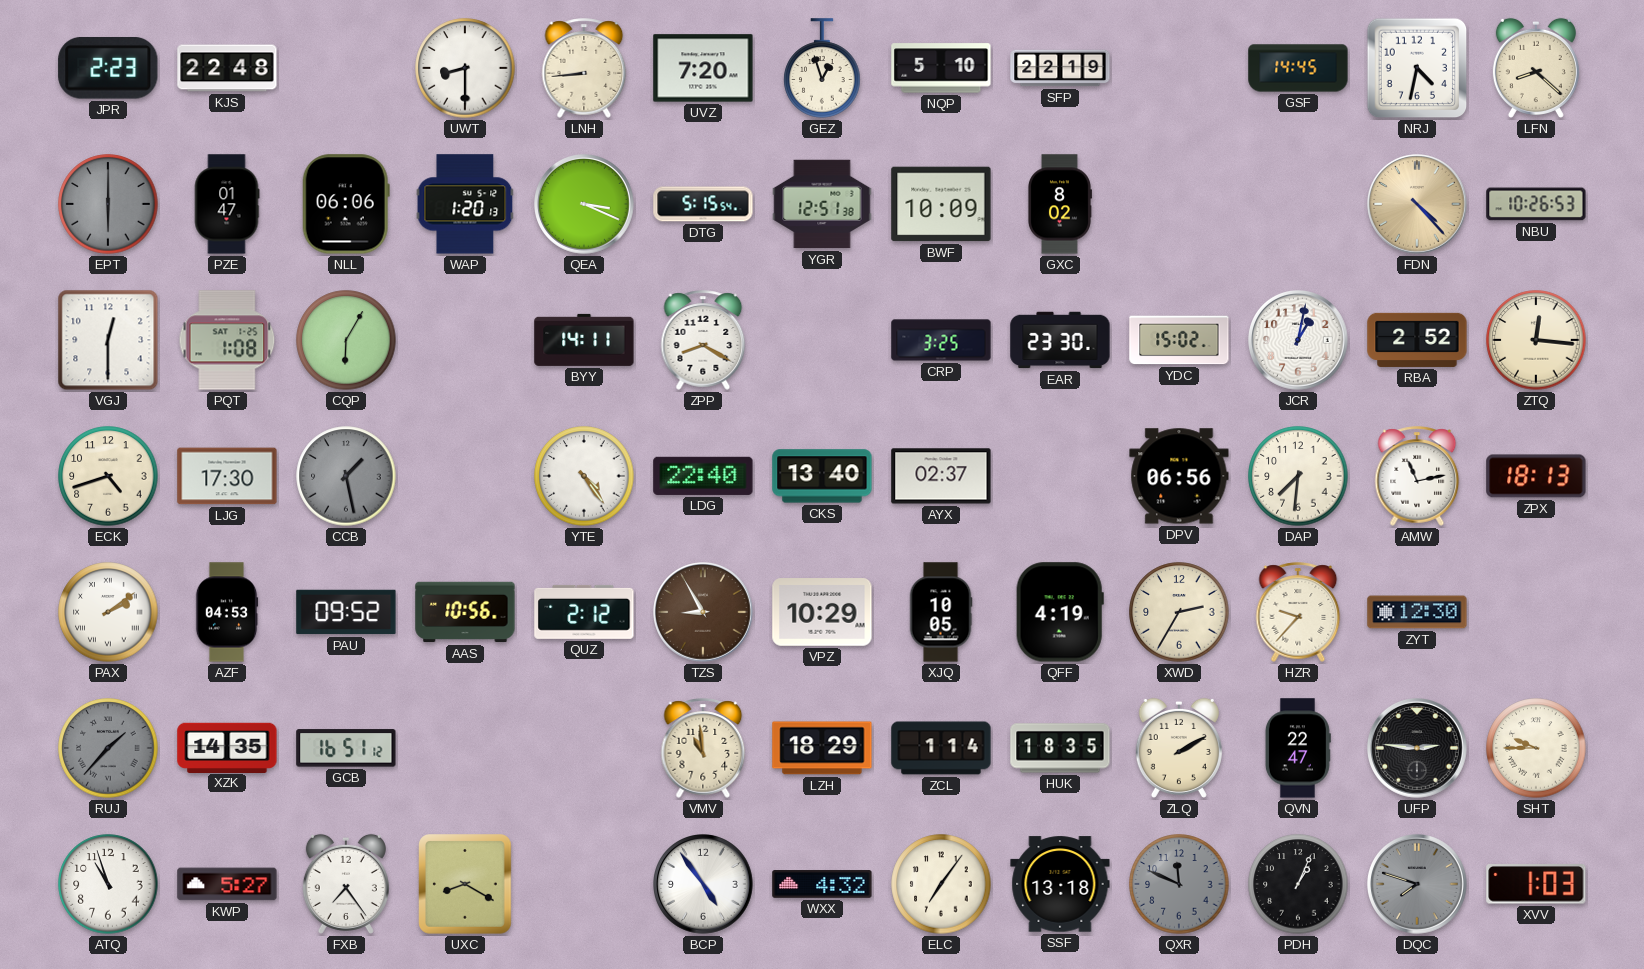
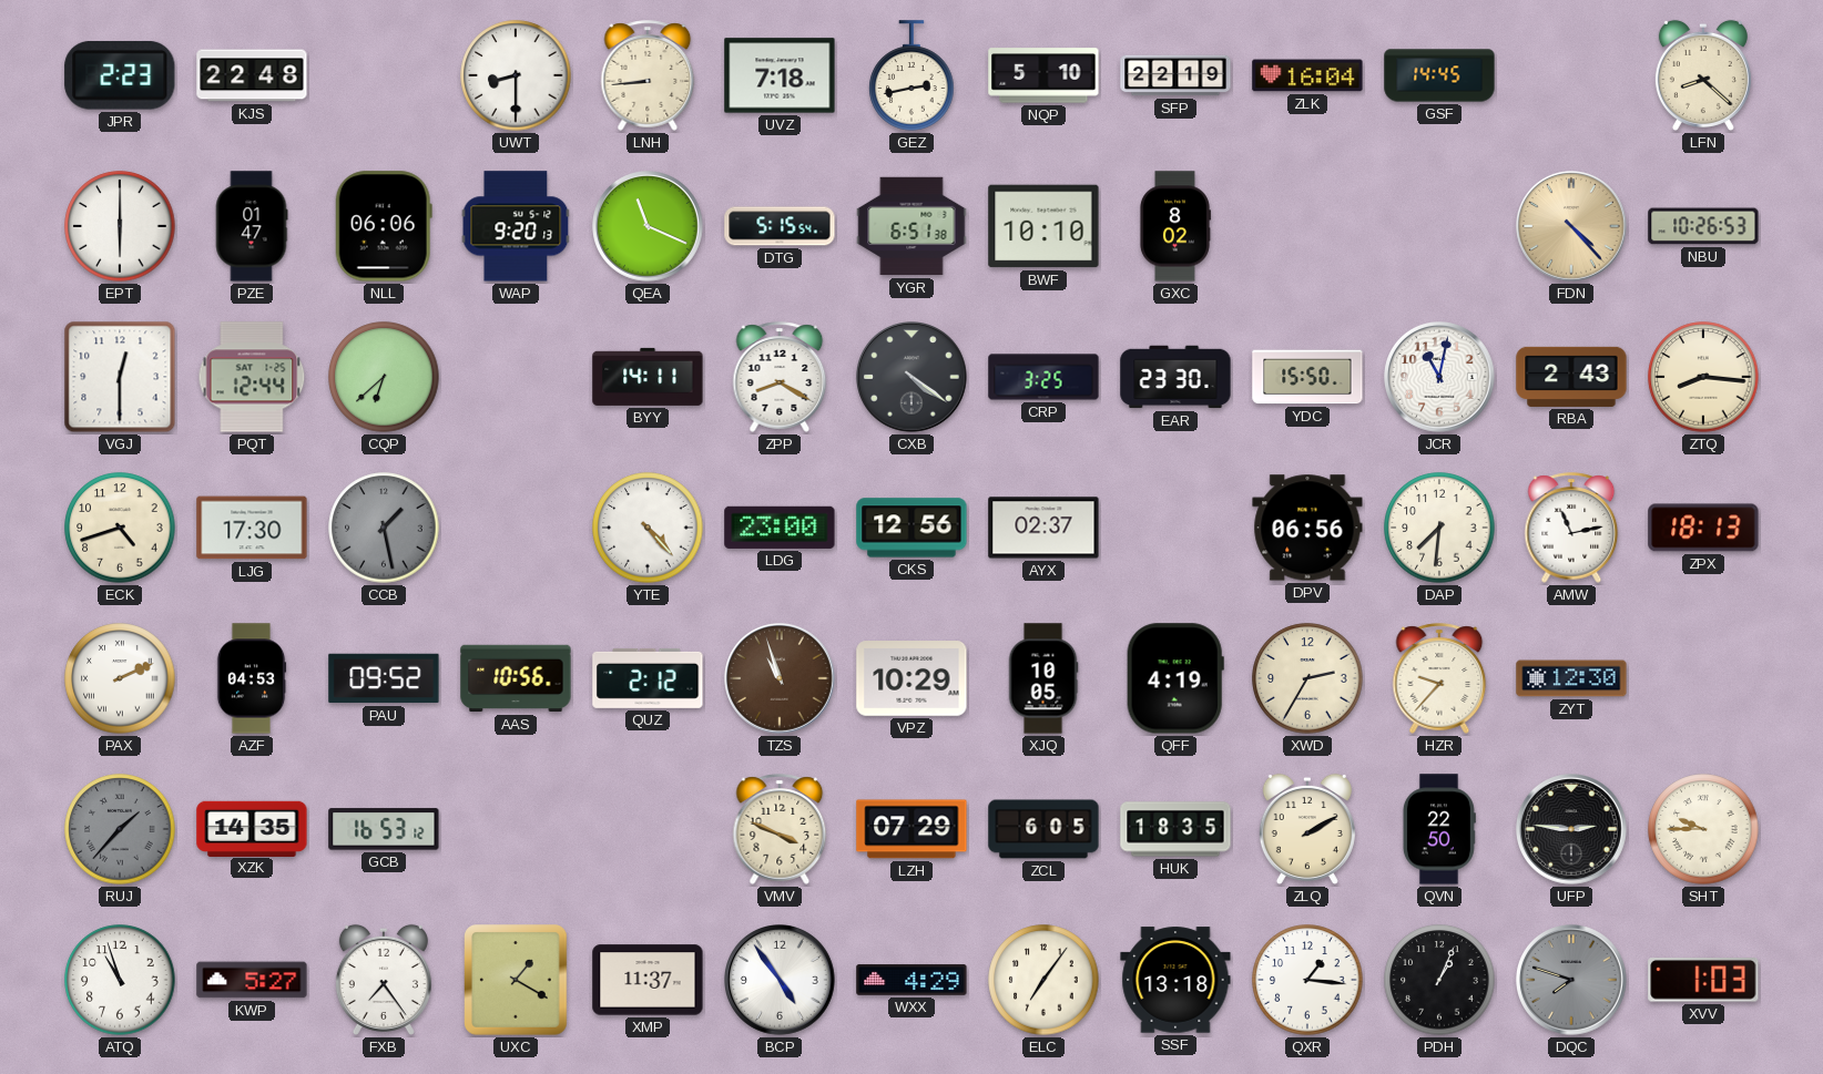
UVZ: 7:20 -> 7:18
GEZ: 12:57 -> 2:43
ZLK: none -> 16:04
NRJ: 4:32 -> none
EPT dial: grey -> white
WAP: 1:20 -> 9:20
QEA: 3:19 -> 11:19
YGR: 12:51 -> 6:51
BWF: 10:09 -> 10:10
PQT: 1:08 -> 12:44
CQP: 6:05 -> 6:38
CXB: none -> 4:21
YDC: 15:02 -> 15:50
JCR: 1:02 -> 11:02
RBA: 2:52 -> 2:43
ZTQ: 12:16 -> 8:16
YTE: 4:24 -> 4:23
LDG: 22:40 -> 23:00
CKS: 13:40 -> 12:56
PAX: 2:09 -> 2:11
TZS: 8:55 -> 10:57
GCB: 16:51 -> 16:53
VMV: 10:59 -> 3:49
LZH: 18:29 -> 07:29
ZCL: 1:14 -> 6:05
QVN: 22:47 -> 22:50
UXC: 8:20 -> 1:20
XMP: none -> 11:37
WXX: 4:32 -> 4:29
QXR: 11:49 -> 1:16
QXR dial: grey -> white
